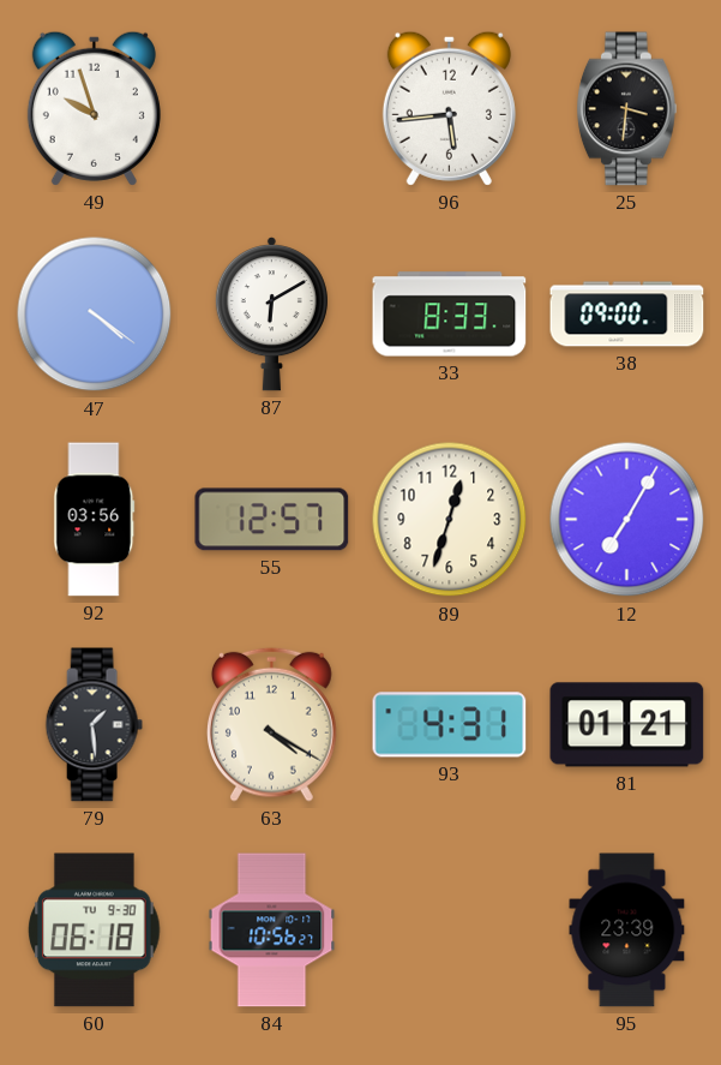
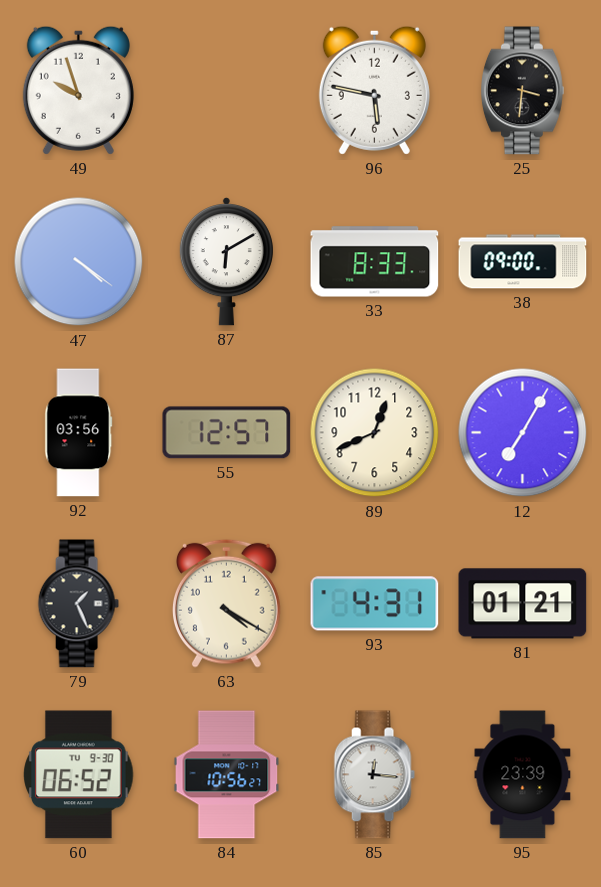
96: 5:44 -> 5:47
89: 12:33 -> 12:41
79: 1:29 -> 1:26
60: 06:18 -> 06:52
85: none -> 12:16
